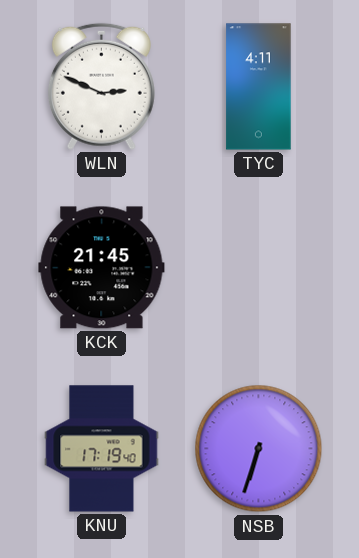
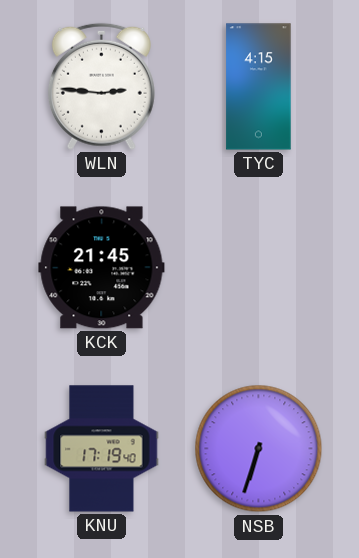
WLN: 2:49 -> 2:46
TYC: 4:11 -> 4:15
